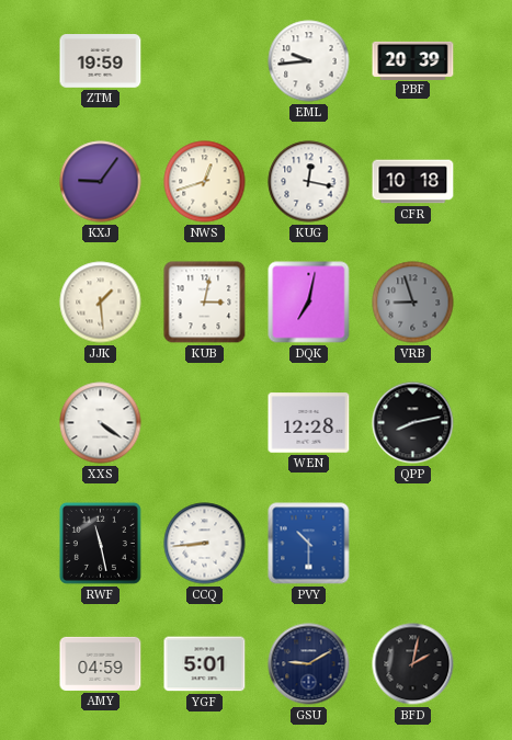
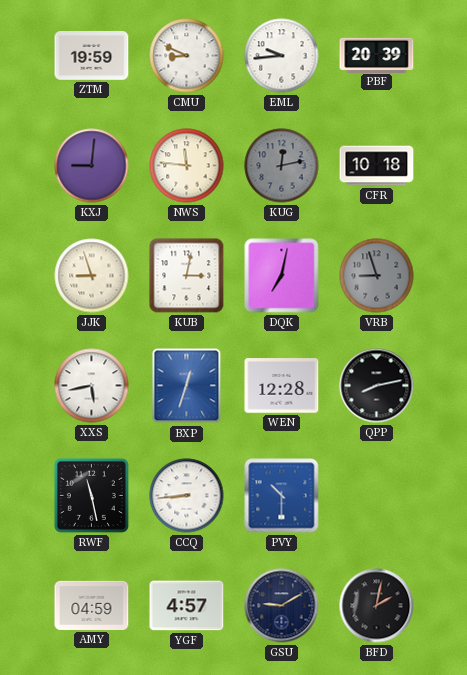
CMU: none -> 8:49
KXJ: 9:06 -> 9:01
NWS: 12:42 -> 11:46
KUG: 12:17 -> 12:13
KUG dial: white -> grey
JJK: 1:29 -> 8:57
XXS: 4:21 -> 5:43
BXP: none -> 12:33
YGF: 5:01 -> 4:57
